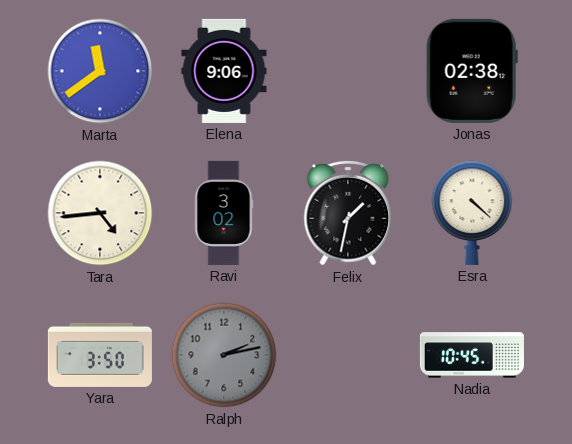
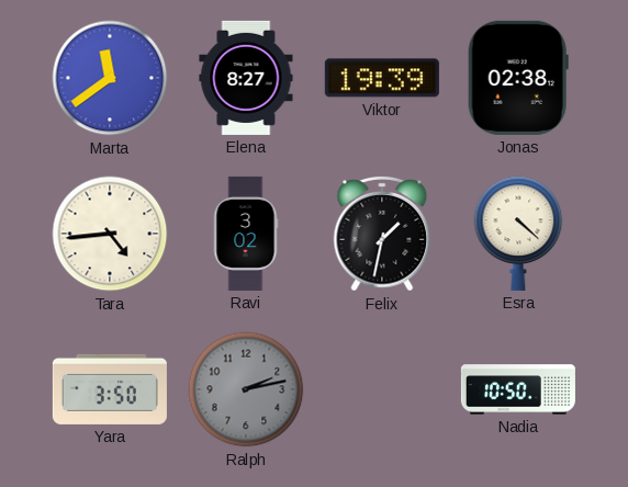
Elena: 9:06 -> 8:27
Viktor: none -> 19:39
Nadia: 10:45 -> 10:50
